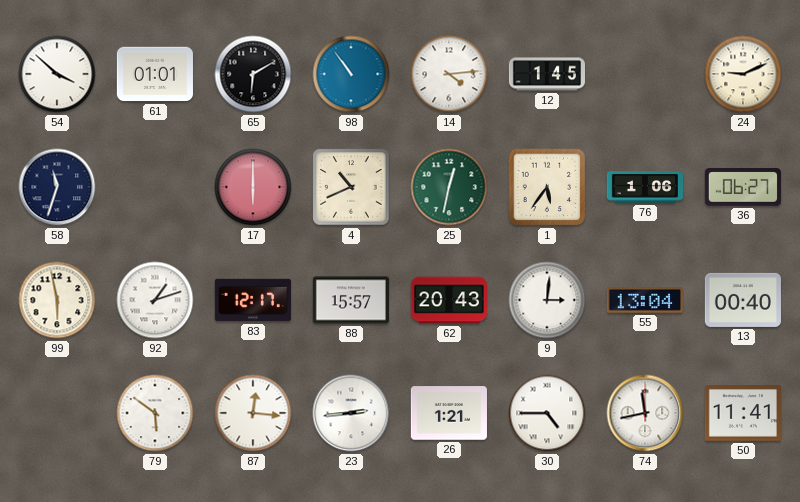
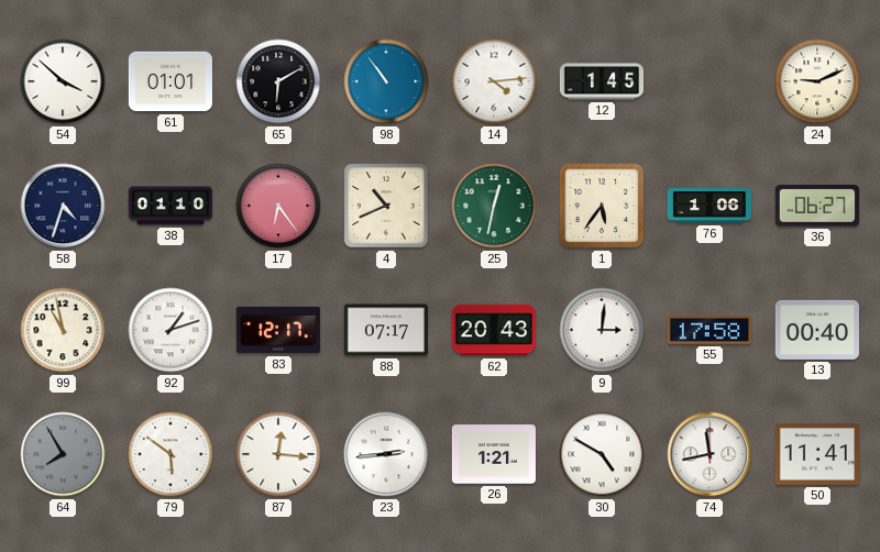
58: 11:33 -> 4:33
38: none -> 01:10
17: 6:00 -> 6:24
99: 5:58 -> 10:58
88: 15:57 -> 07:17
55: 13:04 -> 17:58
64: none -> 7:55
30: 4:45 -> 4:50
